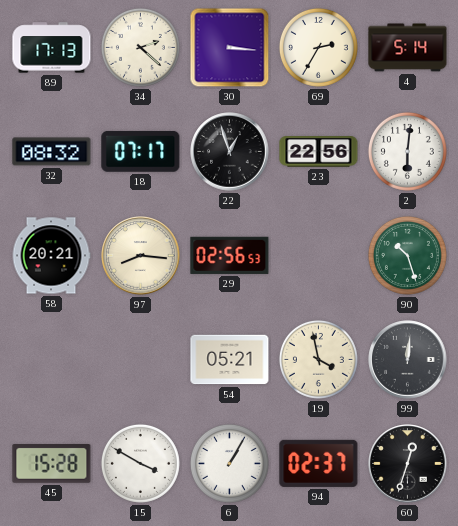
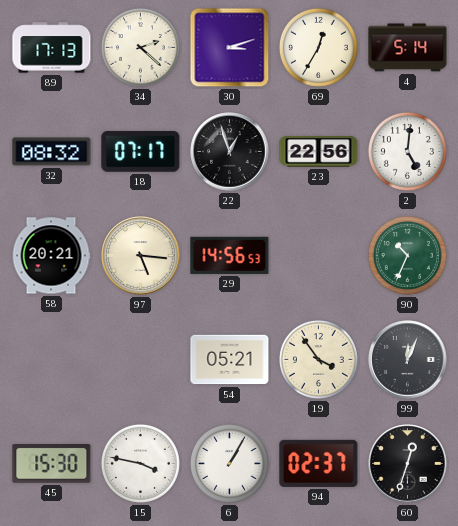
30: 3:16 -> 3:12
69: 2:35 -> 12:35
2: 6:01 -> 5:01
97: 8:16 -> 5:16
29: 02:56 -> 14:56
90: 10:27 -> 10:34
19: 3:58 -> 3:54
99: 12:01 -> 12:04
45: 15:28 -> 15:30
15: 3:50 -> 3:47
